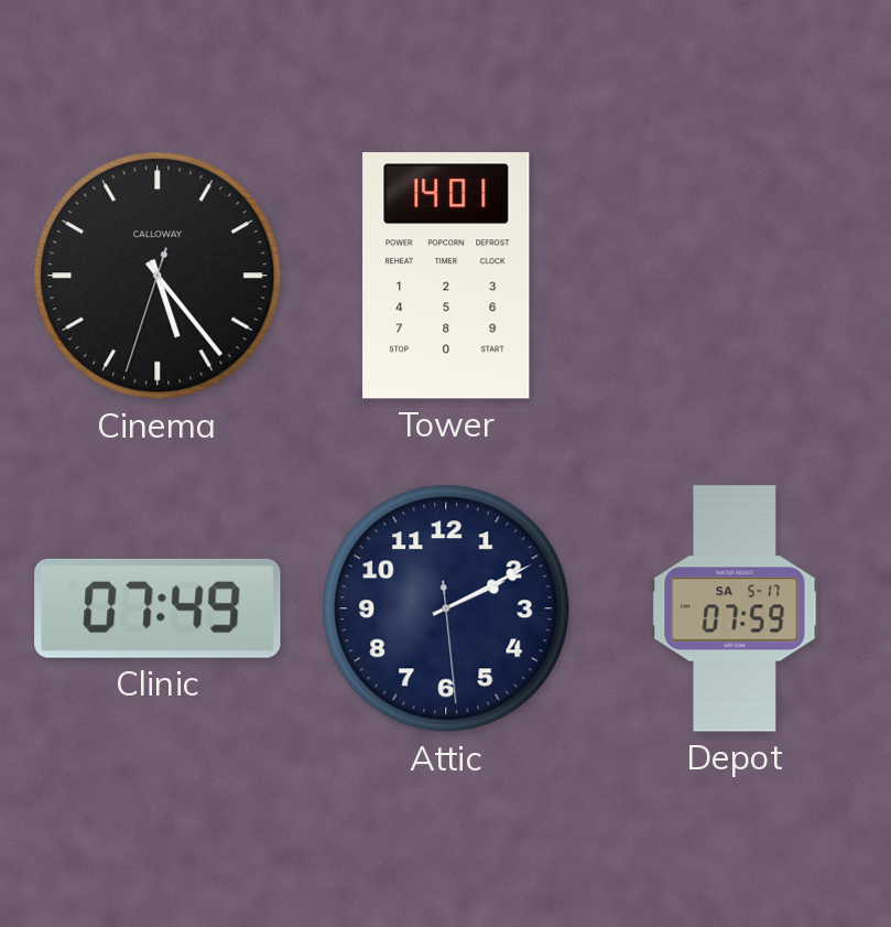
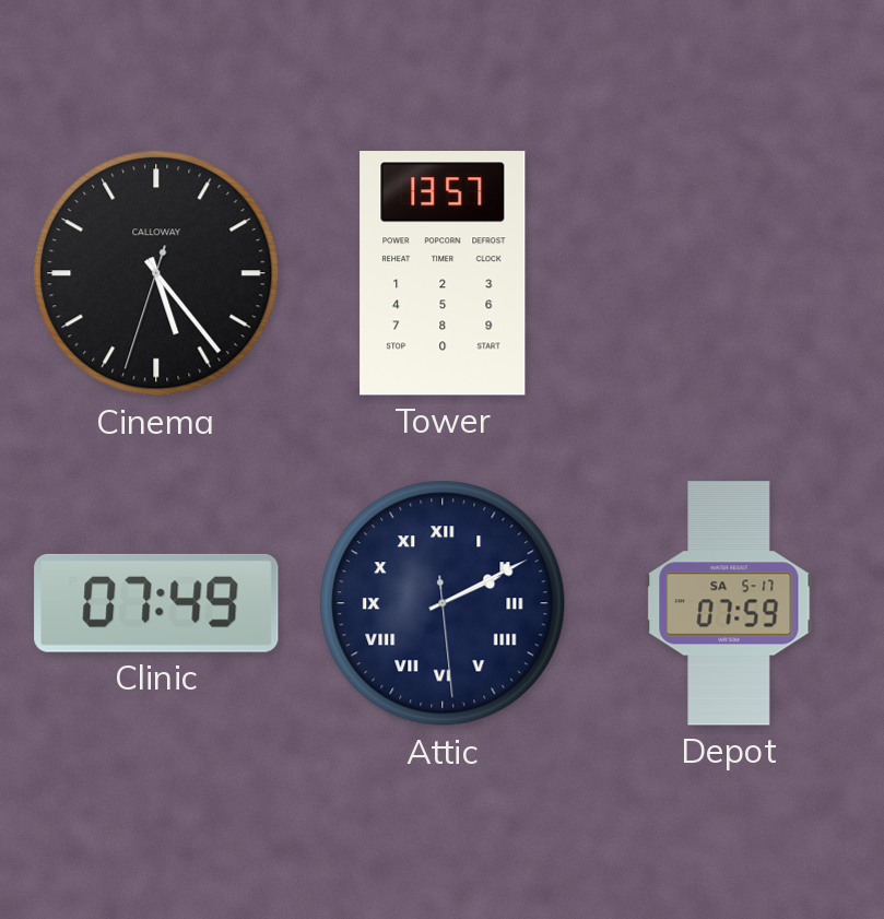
Tower: 14:01 -> 13:57
Attic numerals: Arabic -> Roman
